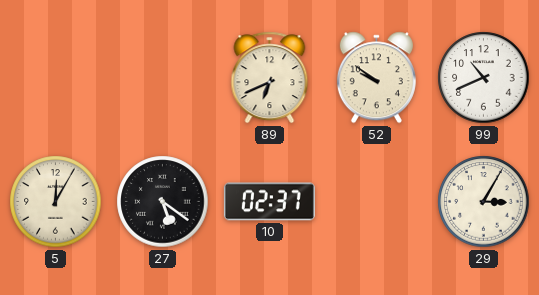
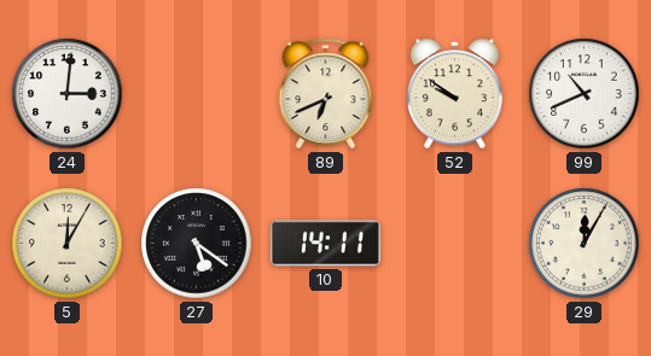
24: none -> 3:01
10: 02:37 -> 14:11
29: 3:05 -> 12:05
